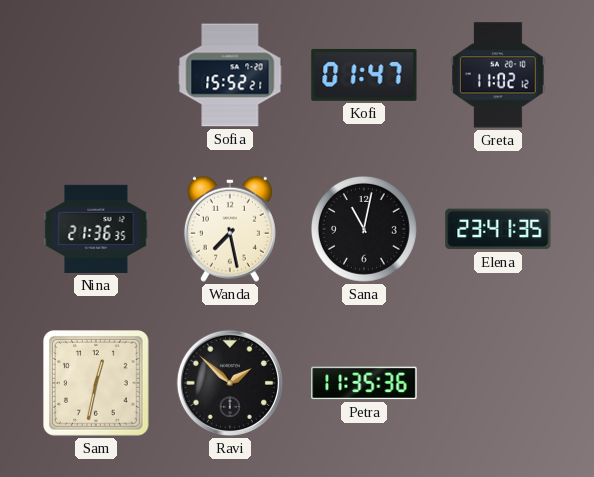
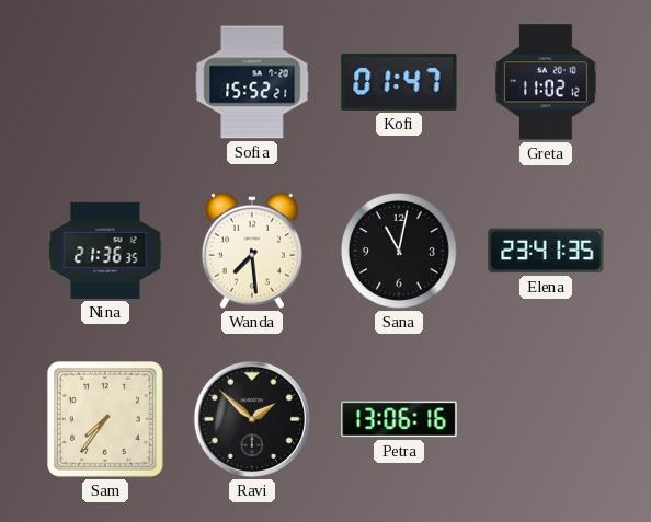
Wanda: 7:28 -> 7:29
Sam: 12:32 -> 7:36
Petra: 11:35 -> 13:06
